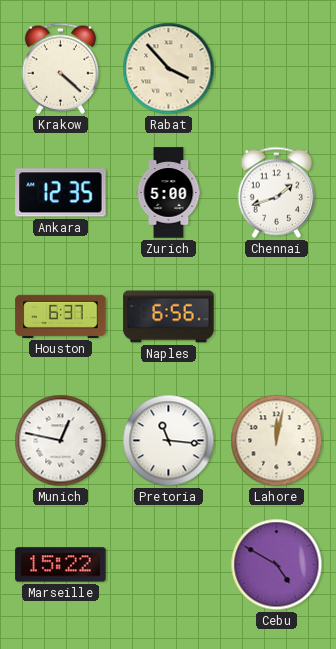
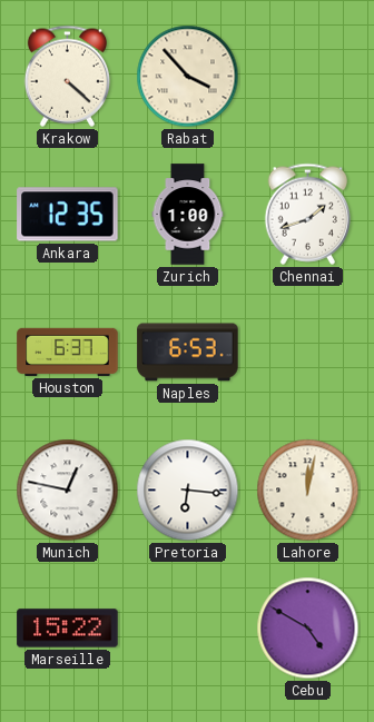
Zurich: 5:00 -> 1:00
Naples: 6:56 -> 6:53
Pretoria: 11:16 -> 6:16
